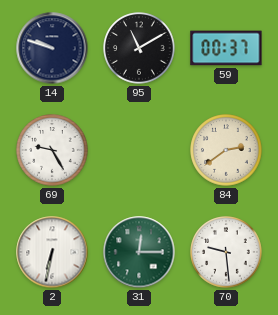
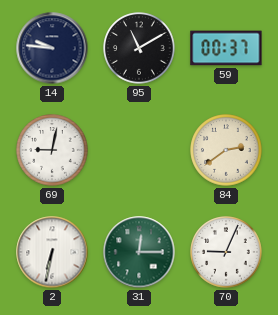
14: 9:48 -> 9:46
69: 9:25 -> 9:02
70: 9:29 -> 9:04
